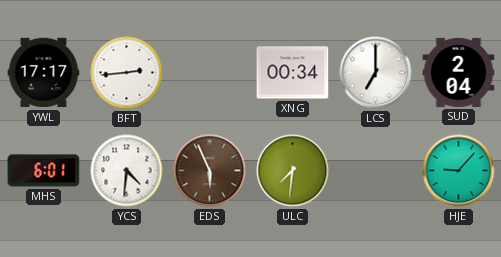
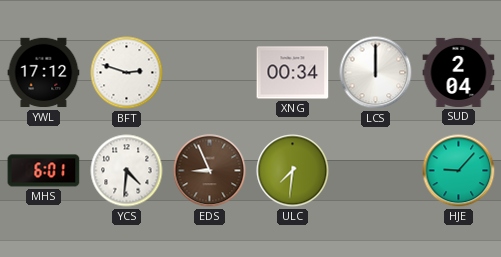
YWL: 17:17 -> 17:12
BFT: 2:44 -> 2:48
LCS: 7:00 -> 12:00
EDS: 5:56 -> 8:56
